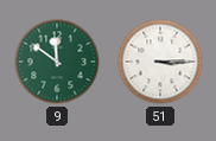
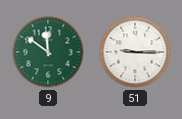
51: 3:15 -> 9:15
